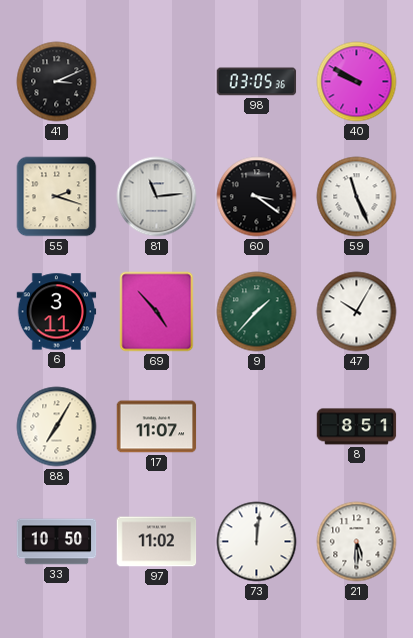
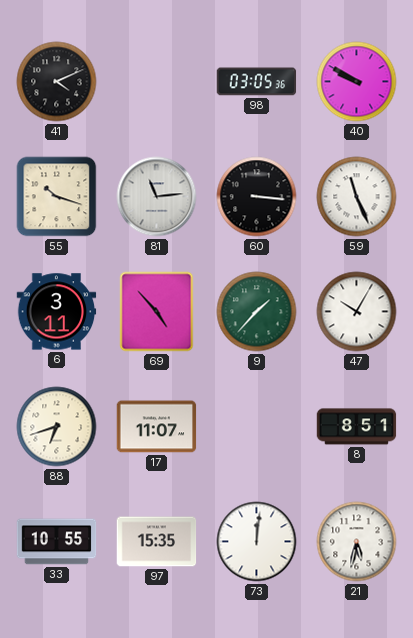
41: 3:11 -> 4:11
55: 2:18 -> 10:18
60: 3:21 -> 3:16
88: 7:05 -> 6:42
33: 10:50 -> 10:55
97: 11:02 -> 15:35
21: 5:30 -> 5:32
